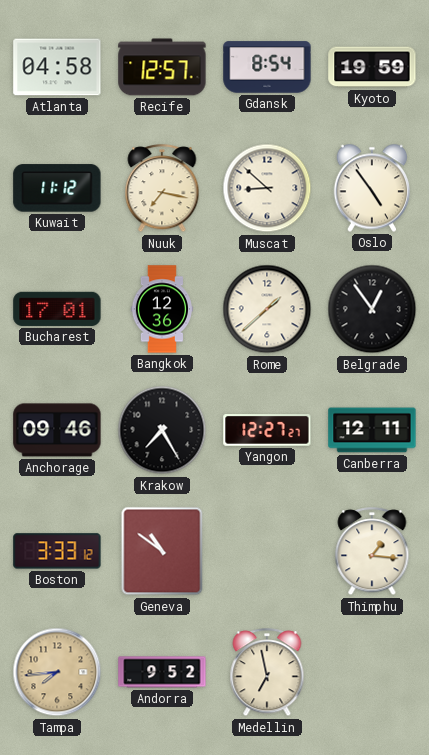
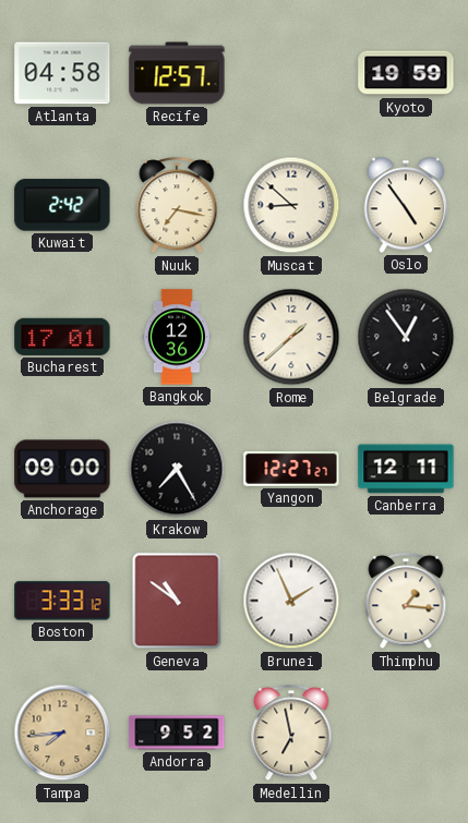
Gdansk: 8:54 -> none
Kuwait: 11:12 -> 2:42
Anchorage: 09:46 -> 09:00
Brunei: none -> 1:56
